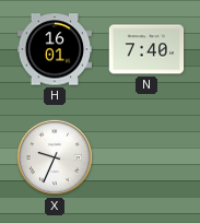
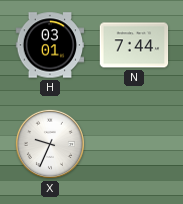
H: 16:01 -> 03:01
N: 7:40 -> 7:44
